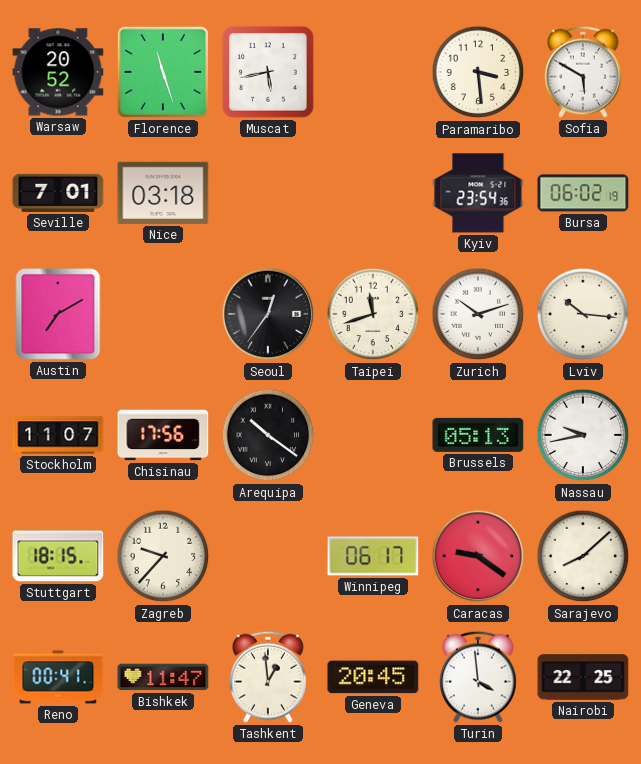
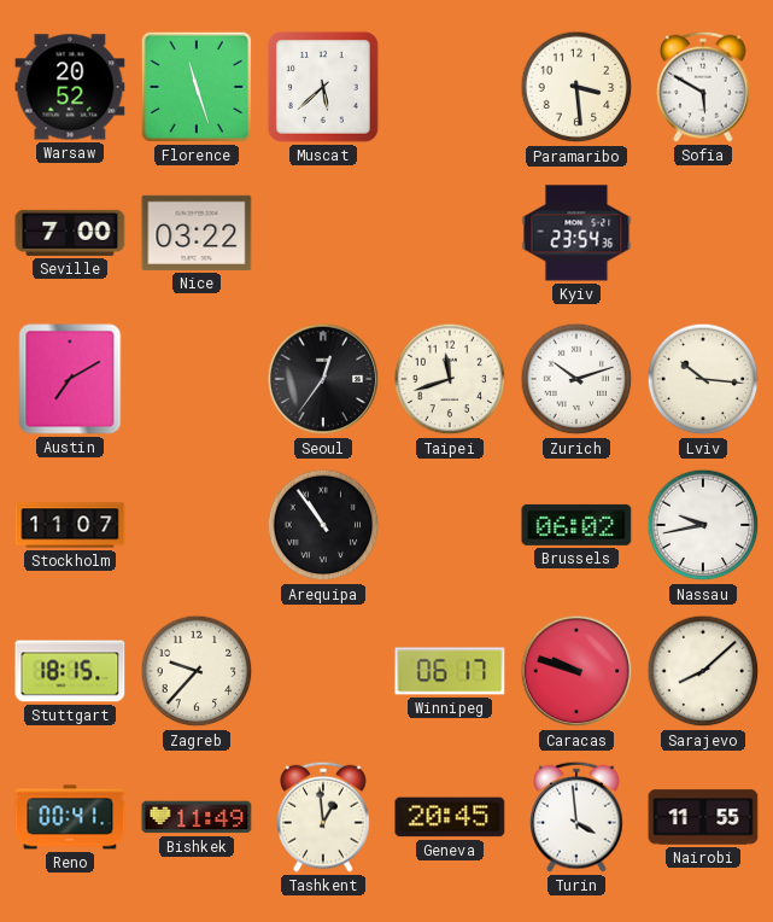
Muscat: 5:43 -> 5:38
Seville: 7:01 -> 7:00
Nice: 03:18 -> 03:22
Bursa: 06:02 -> none
Chisinau: 17:56 -> none
Arequipa: 10:21 -> 10:54
Brussels: 05:13 -> 06:02
Caracas: 9:21 -> 9:48
Bishkek: 11:47 -> 11:49
Nairobi: 22:25 -> 11:55
